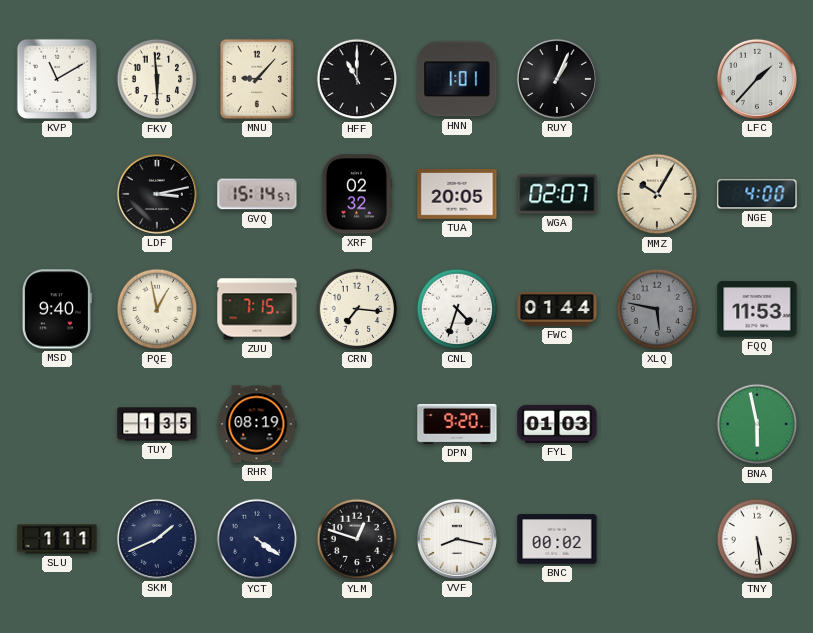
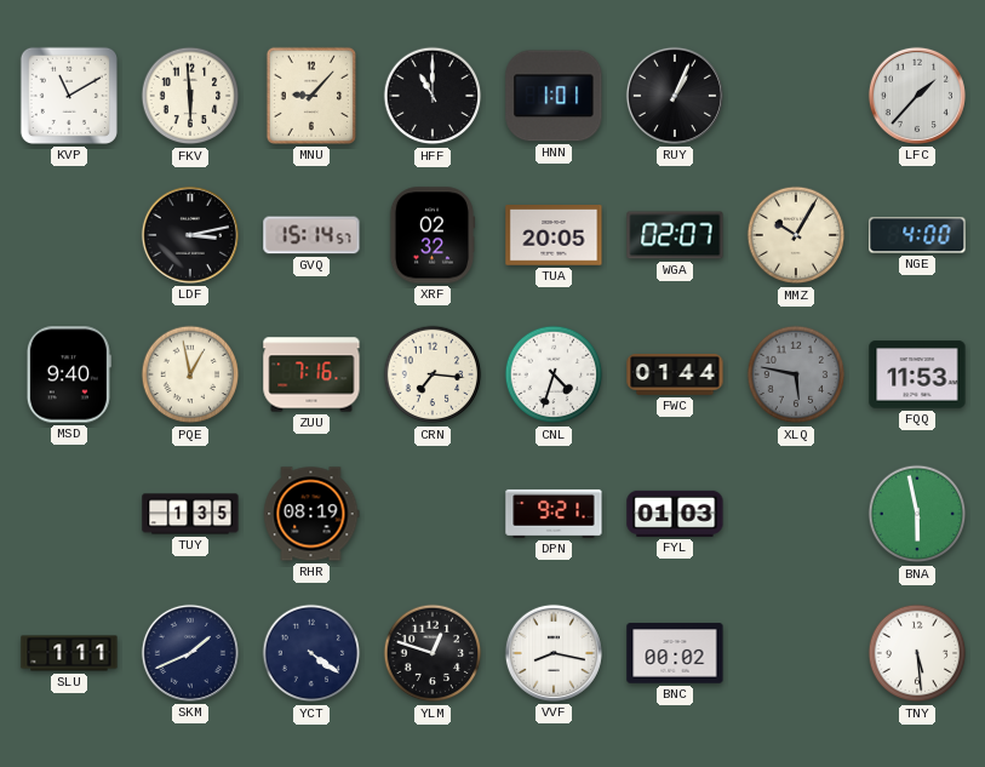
ZUU: 7:15 -> 7:16
DPN: 9:20 -> 9:21
